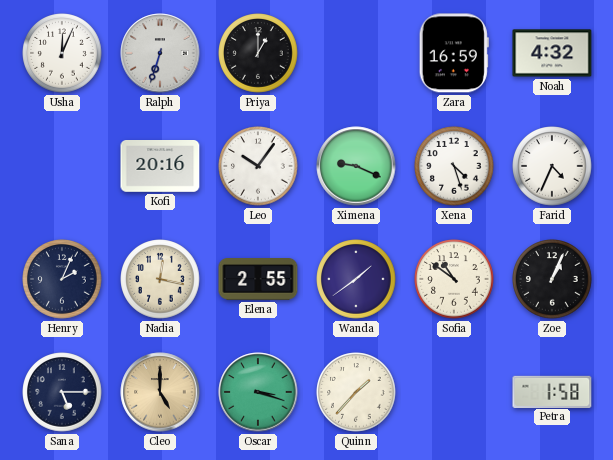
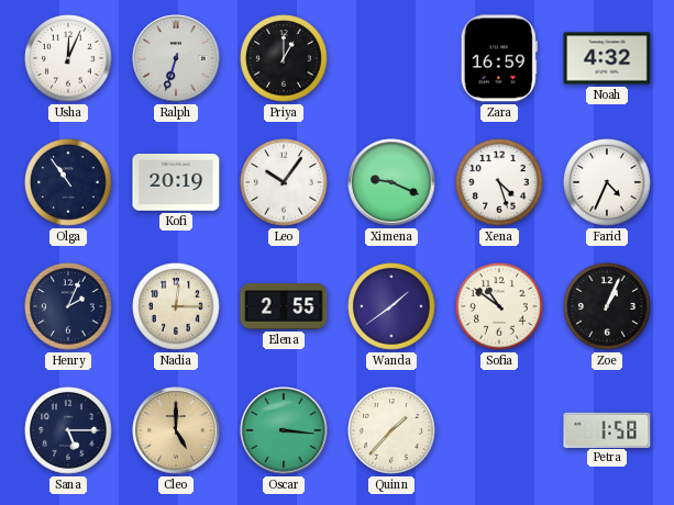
Olga: none -> 10:54
Kofi: 20:16 -> 20:19
Nadia: 12:17 -> 12:15
Oscar: 3:18 -> 3:16
